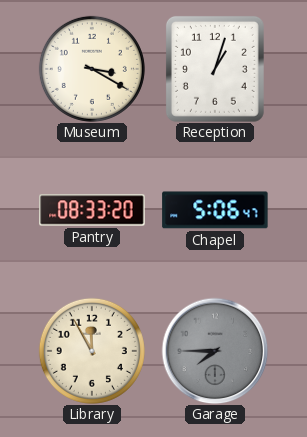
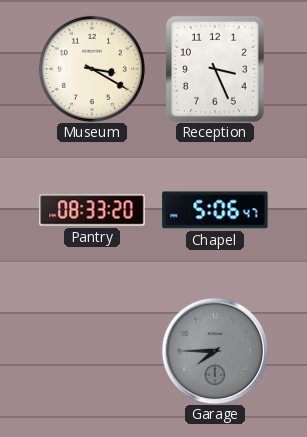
Reception: 1:03 -> 3:26
Library: 11:55 -> none
